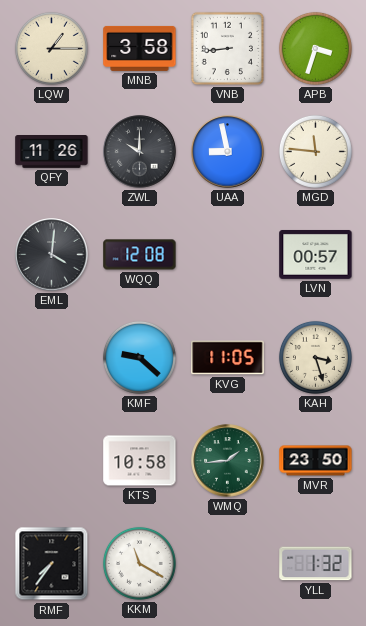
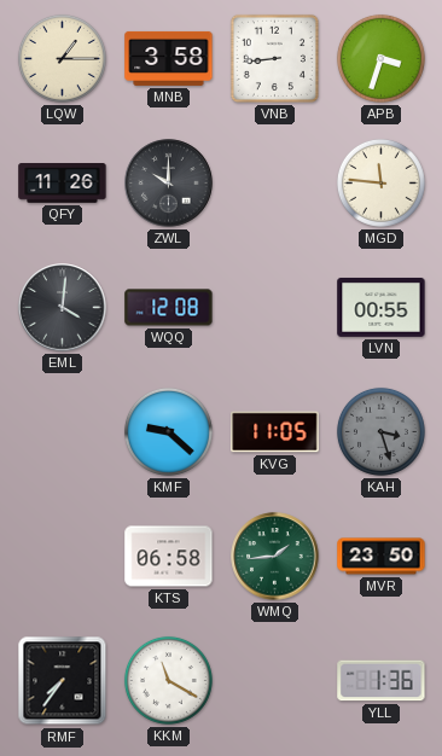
UAA: 8:58 -> none
LVN: 00:57 -> 00:55
KAH dial: cream -> grey
KTS: 10:58 -> 06:58
YLL: 1:32 -> 1:36
